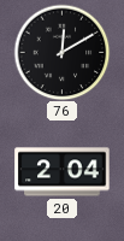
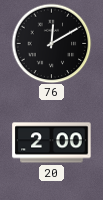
20: 2:04 -> 2:00
